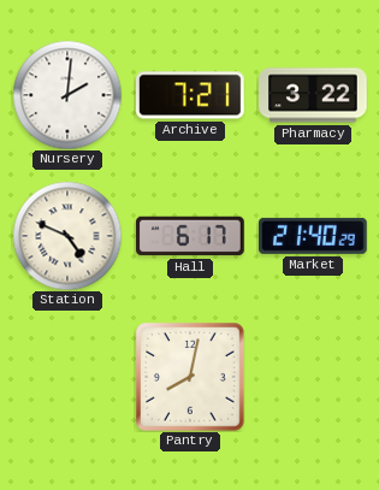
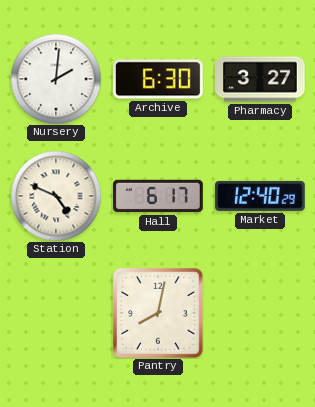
Archive: 7:21 -> 6:30
Pharmacy: 3:22 -> 3:27
Market: 21:40 -> 12:40
